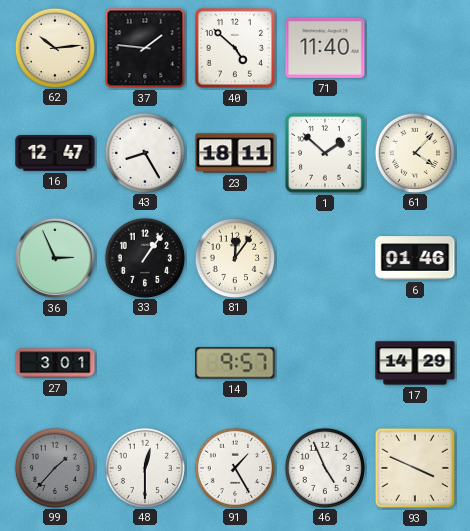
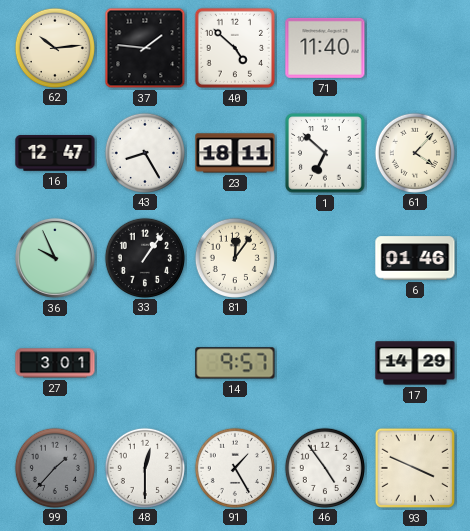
1: 1:52 -> 6:52
36: 2:56 -> 9:56
46: 4:56 -> 4:54
